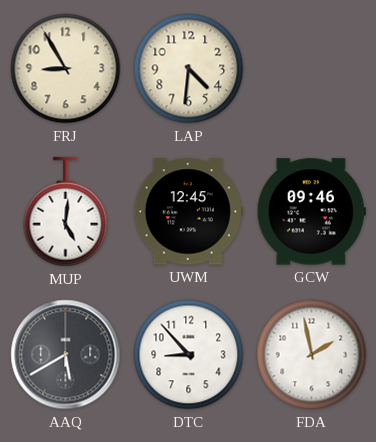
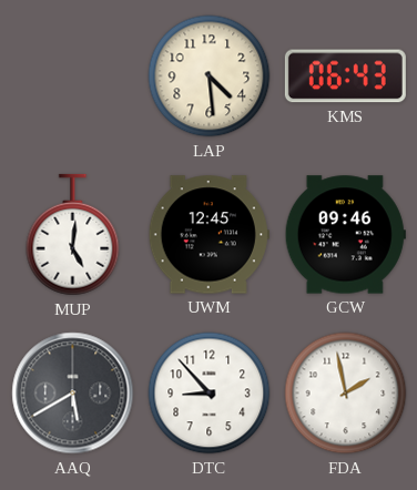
FRJ: 8:55 -> none
LAP: 4:31 -> 4:29
KMS: none -> 06:43
